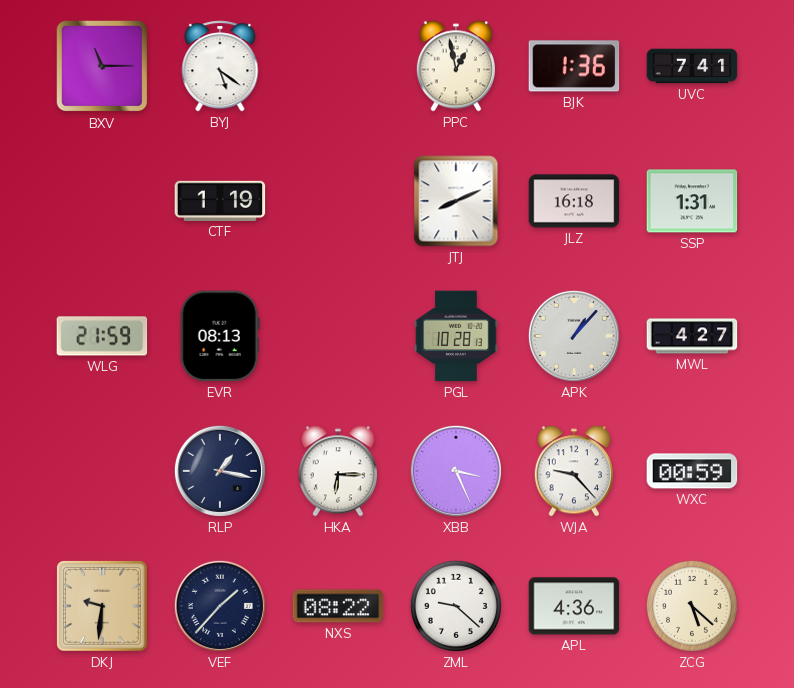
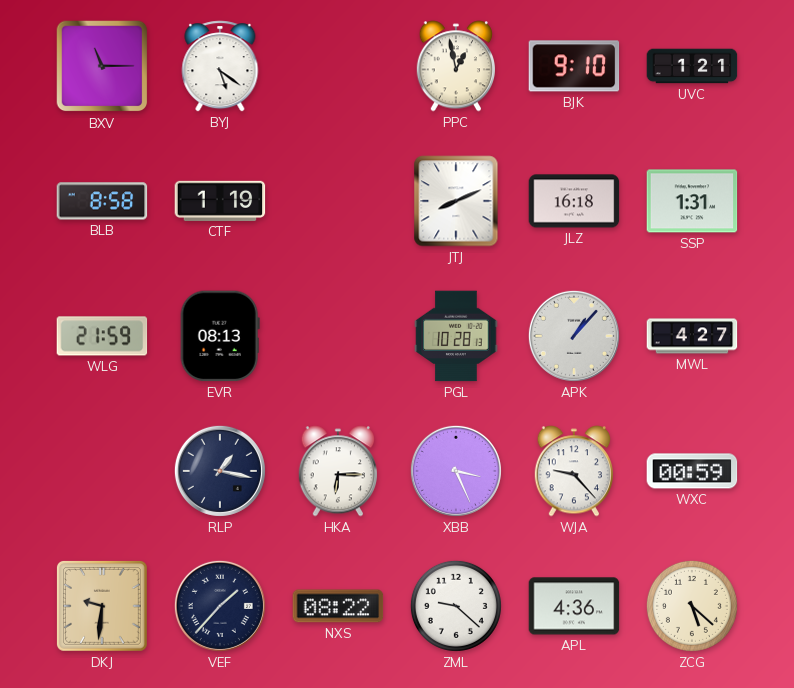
BJK: 1:36 -> 9:10
UVC: 7:41 -> 1:21
BLB: none -> 8:58
